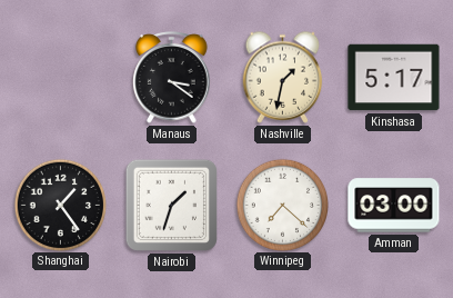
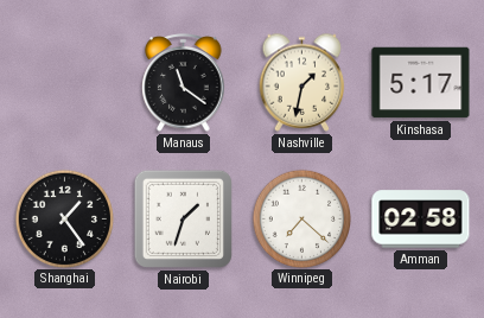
Manaus: 3:21 -> 11:21
Amman: 03:00 -> 02:58
